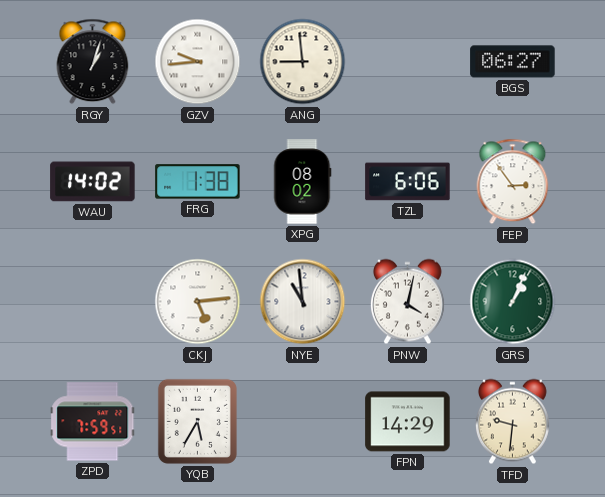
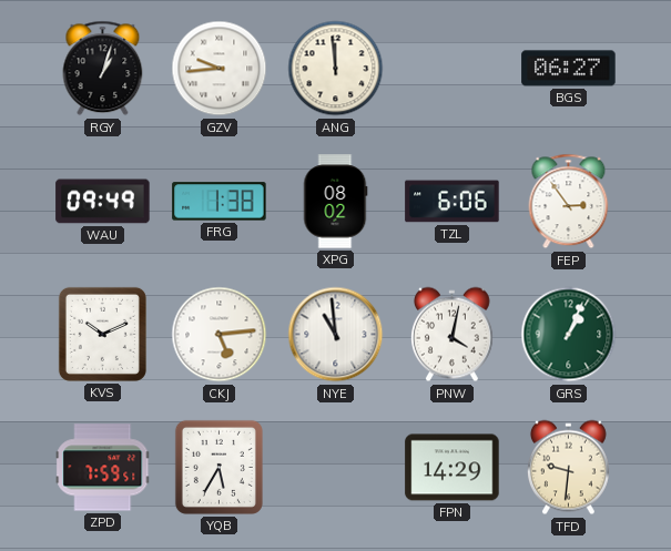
ANG: 8:59 -> 11:59
WAU: 14:02 -> 09:49
KVS: none -> 10:11
